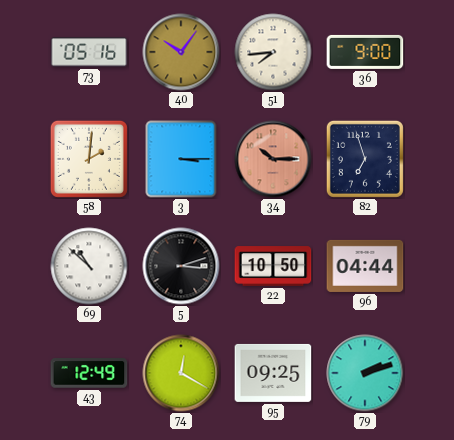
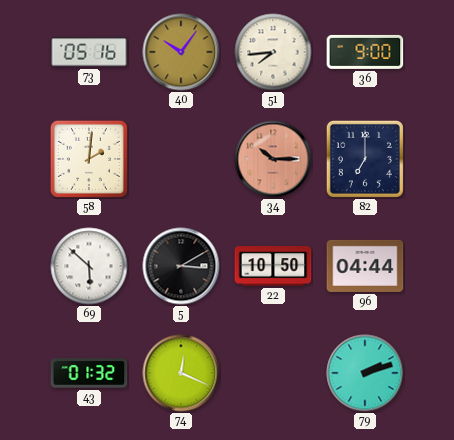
3: 3:15 -> none
82: 6:57 -> 7:00
69: 10:52 -> 5:52
5: 3:12 -> 3:10
43: 12:49 -> 01:32
74: 12:20 -> 12:19
95: 09:25 -> none
